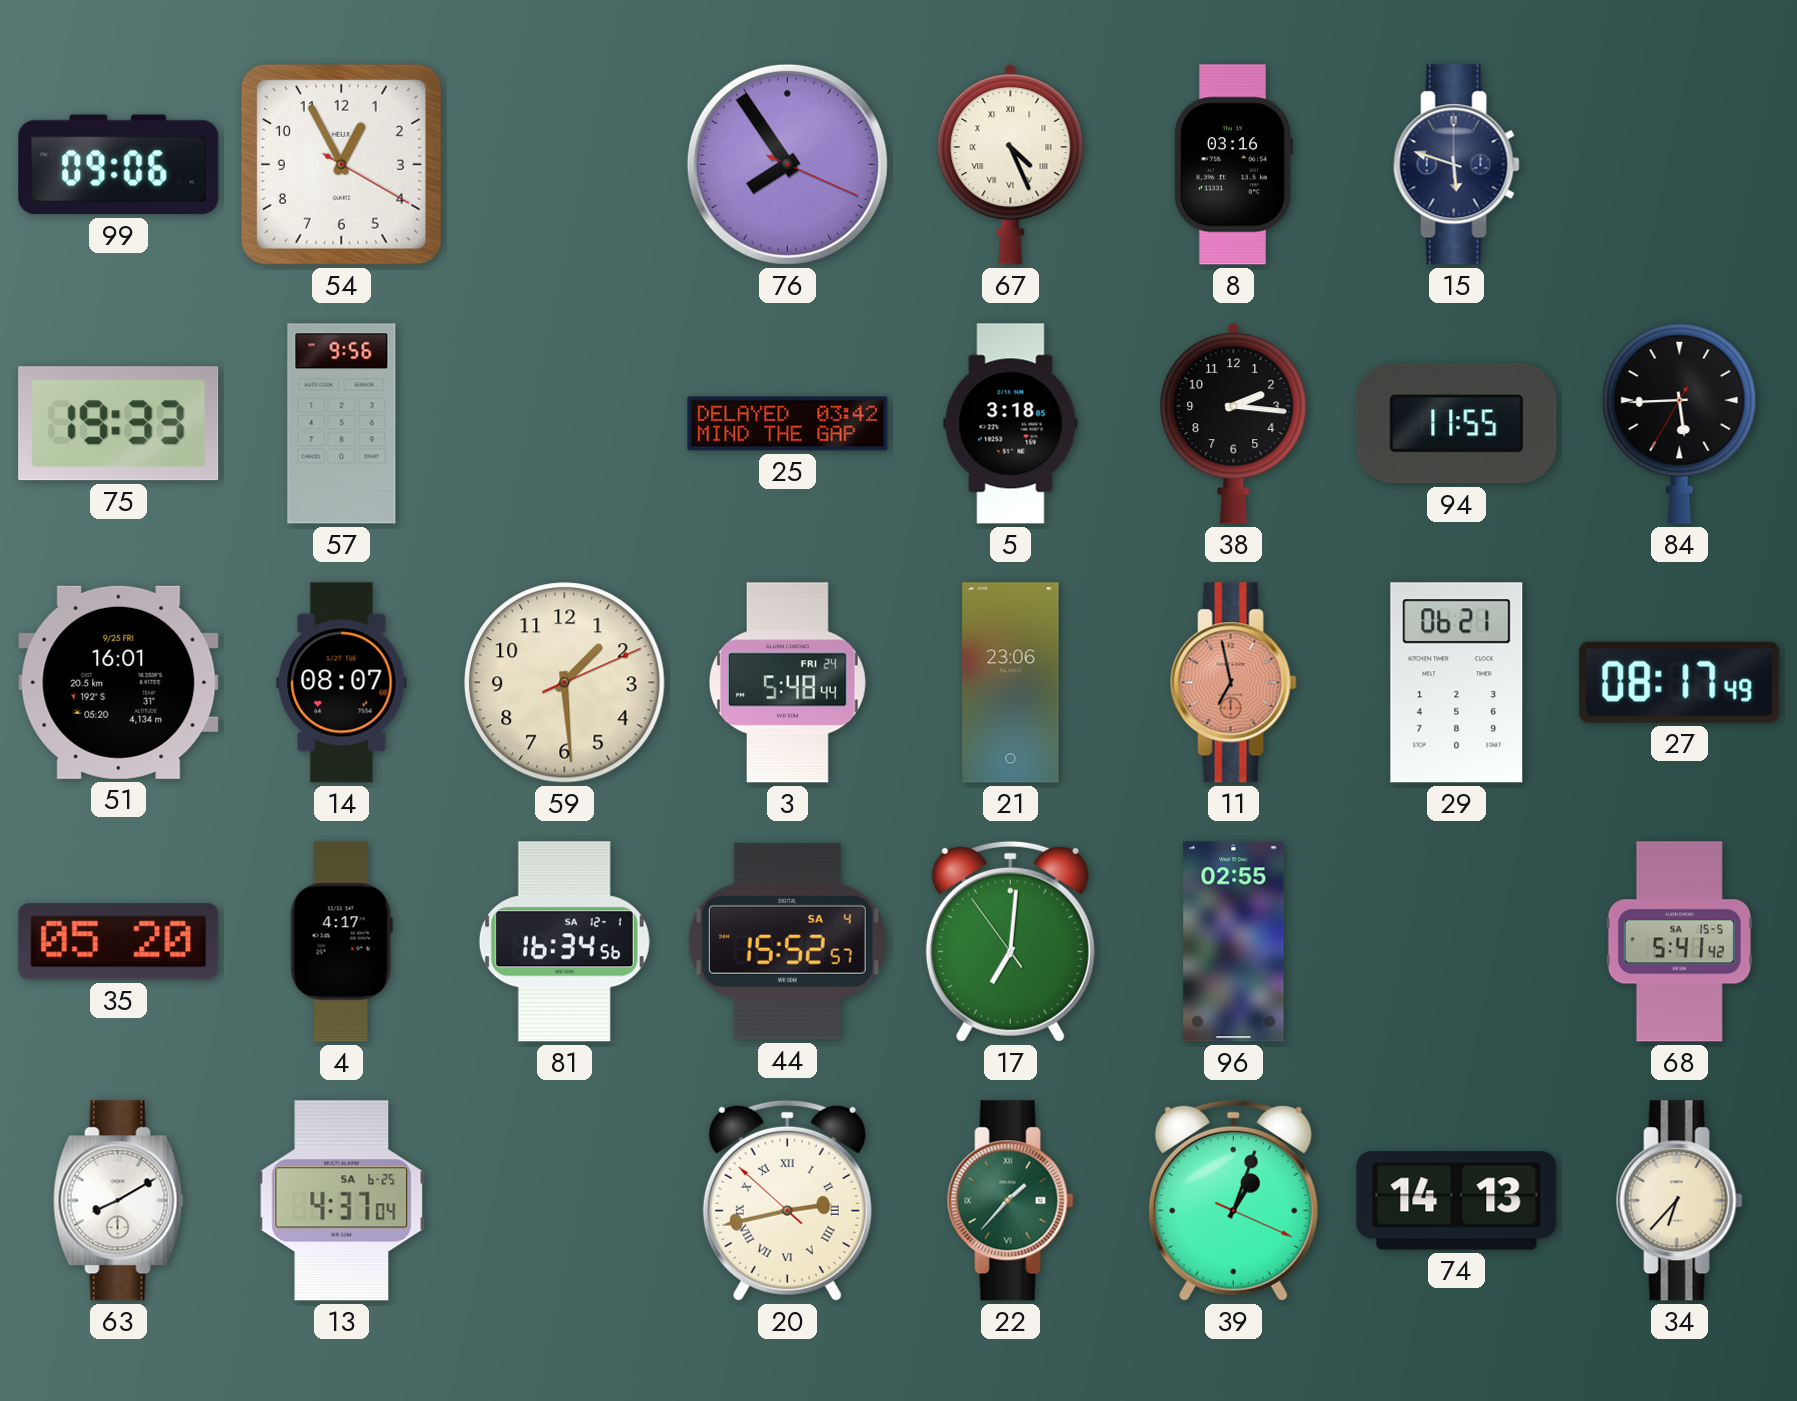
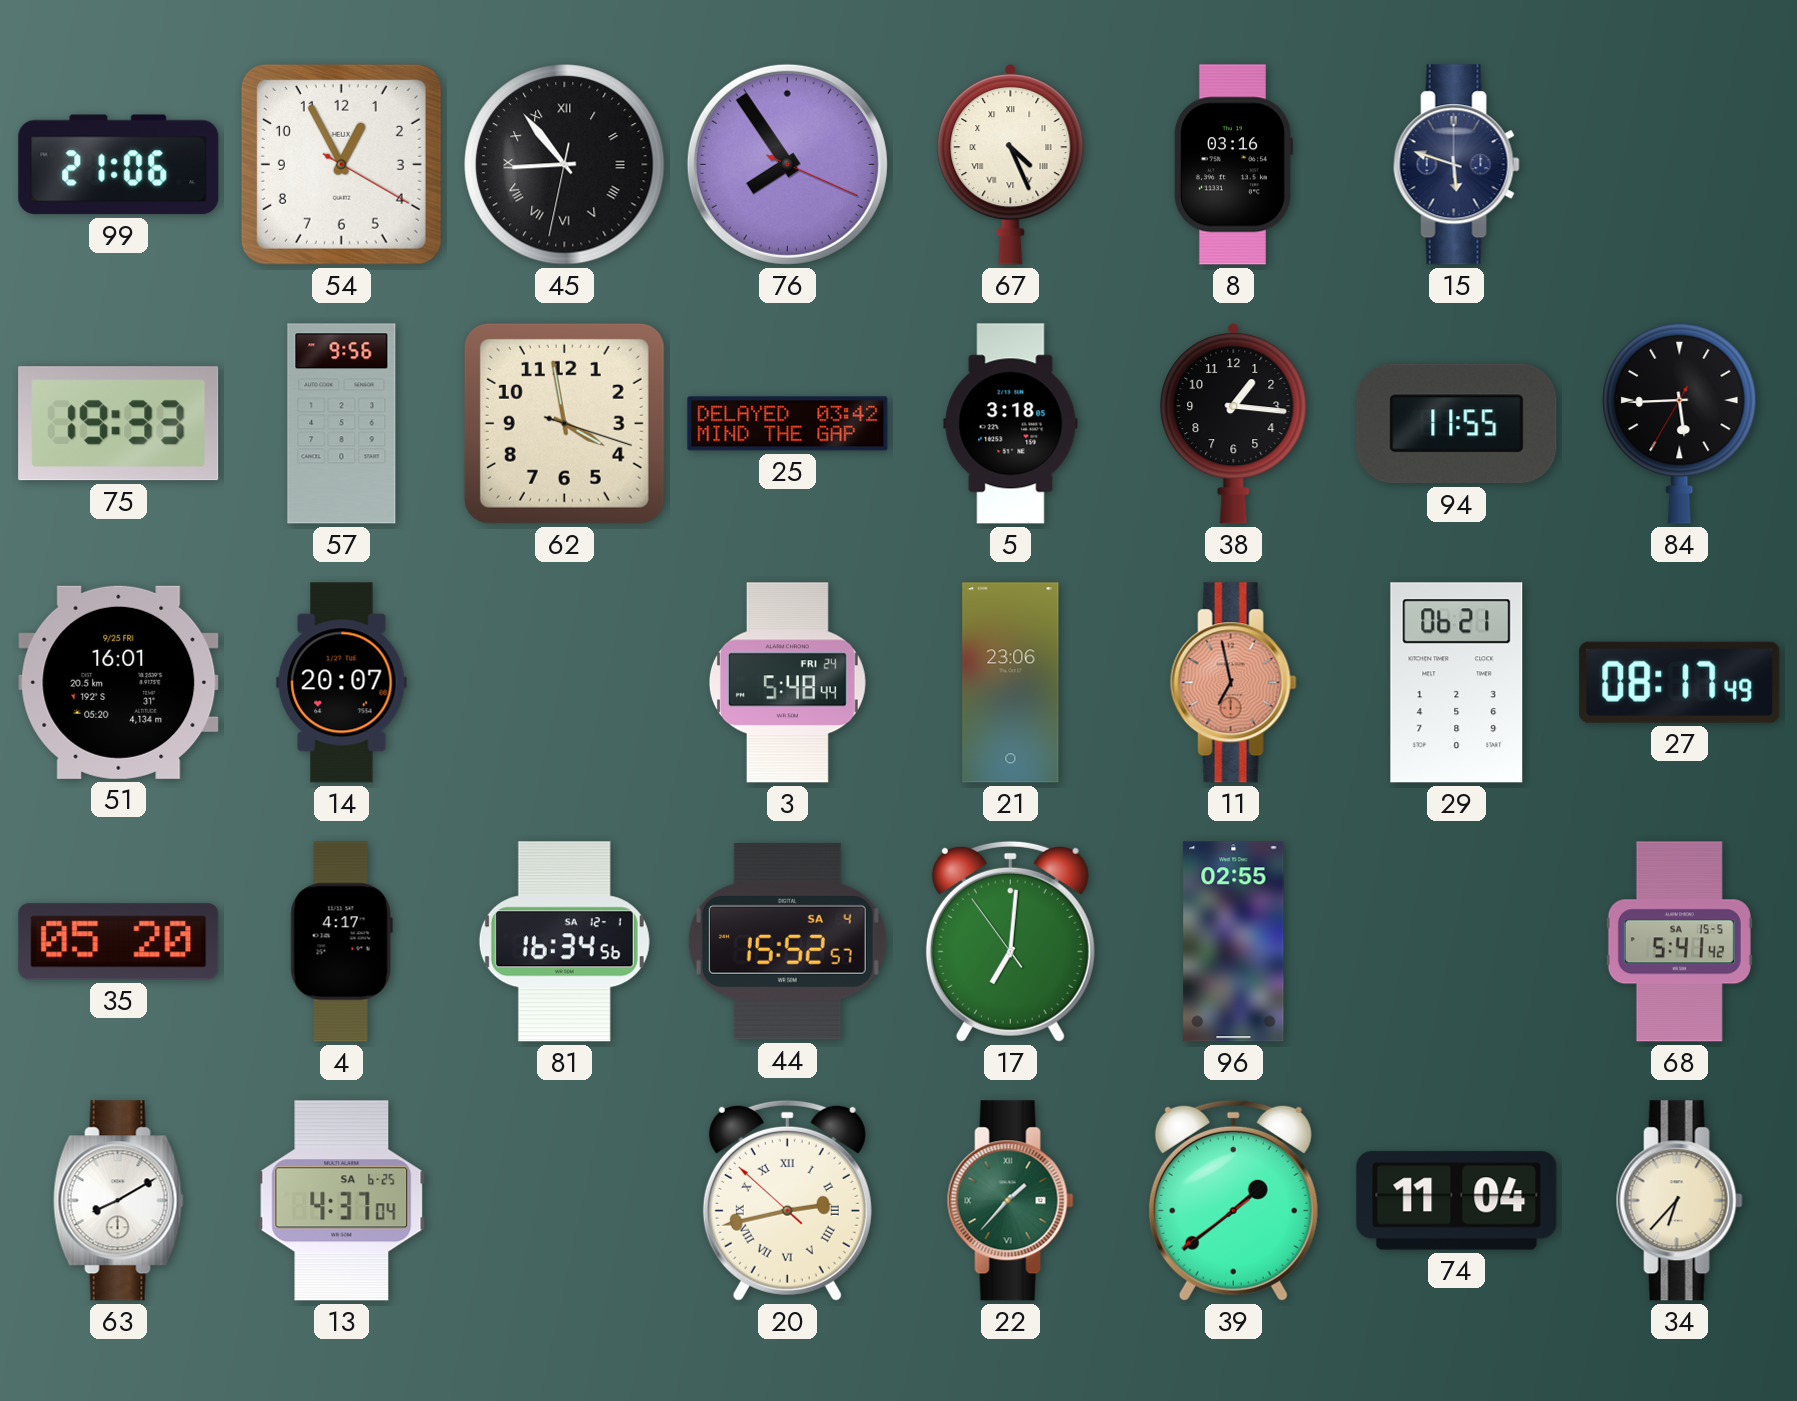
99: 09:06 -> 21:06
45: none -> 8:53
62: none -> 3:58
38: 2:16 -> 1:16
14: 08:07 -> 20:07
59: 1:29 -> none
39: 1:03 -> 1:38
74: 14:13 -> 11:04
